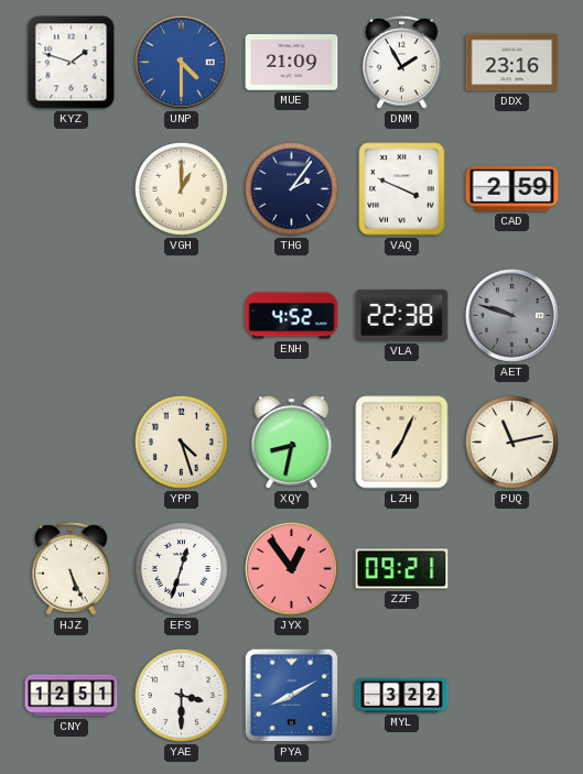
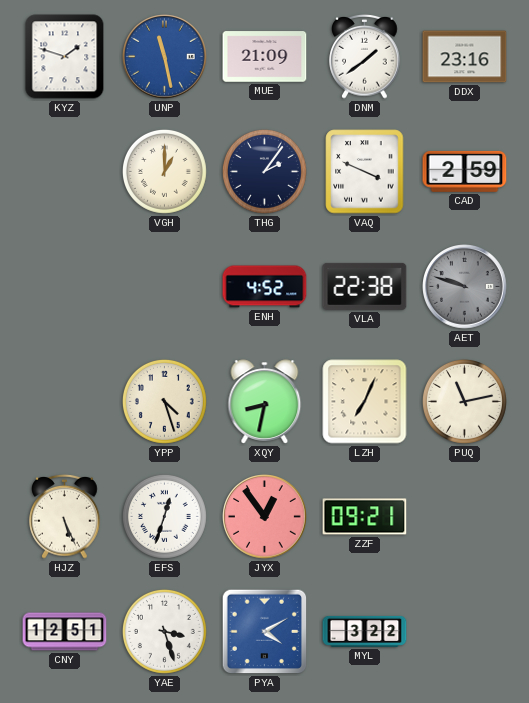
UNP: 4:30 -> 11:28
DNM: 1:55 -> 1:39
YAE: 3:30 -> 3:27
PYA: 8:10 -> 4:10
